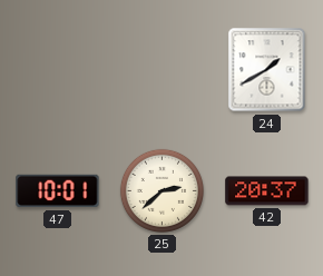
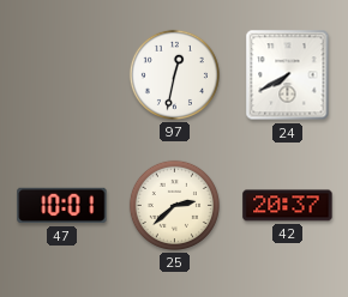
97: none -> 12:32
24: 1:40 -> 7:40
